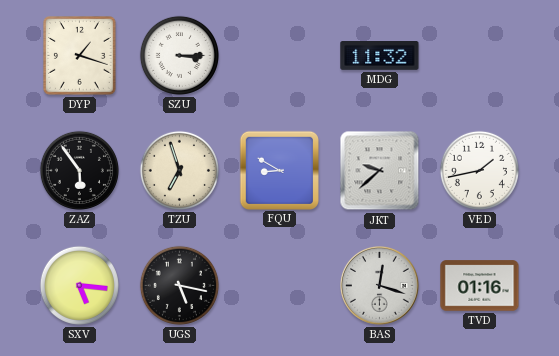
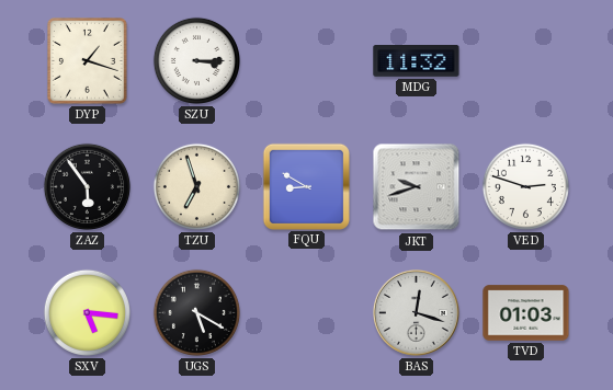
JKT: 9:38 -> 9:42
VED: 1:43 -> 2:48
UGS: 5:17 -> 5:20
TVD: 01:16 -> 01:03
